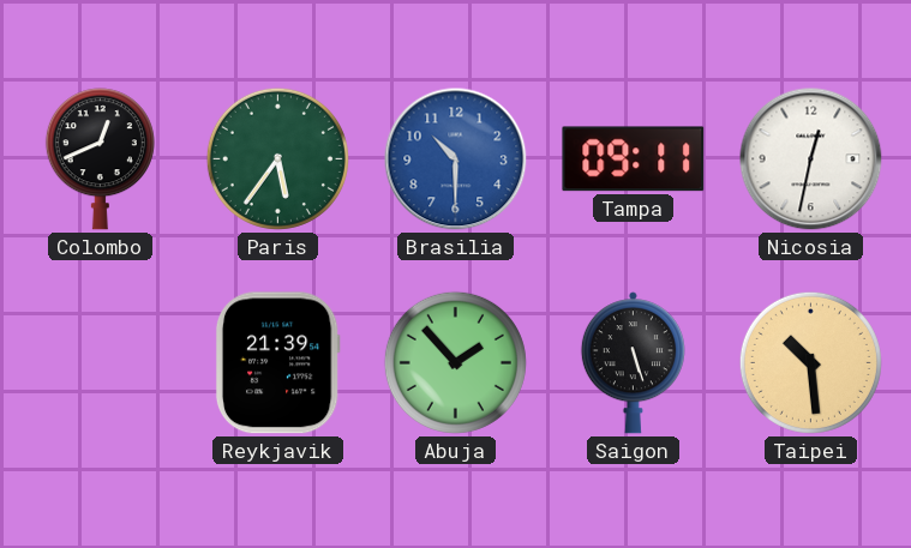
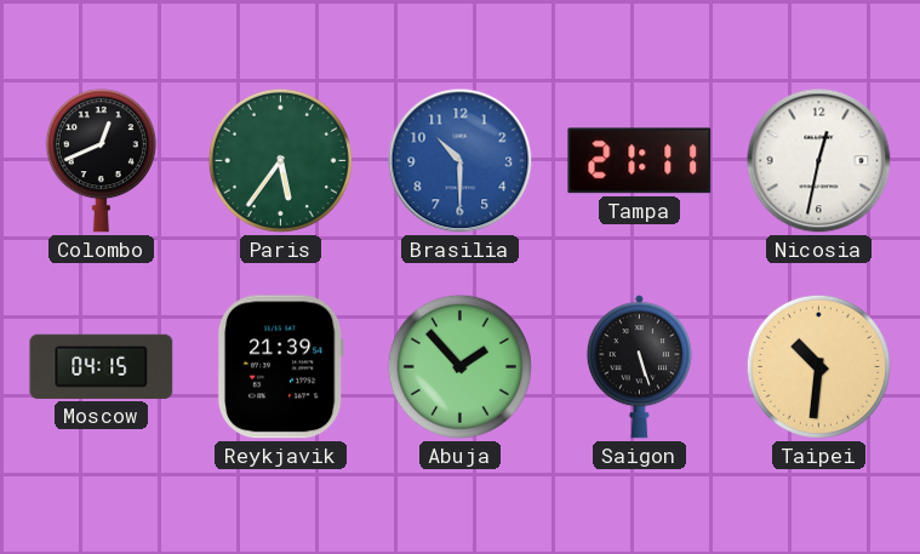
Tampa: 09:11 -> 21:11
Moscow: none -> 04:15
Taipei: 10:29 -> 10:31
